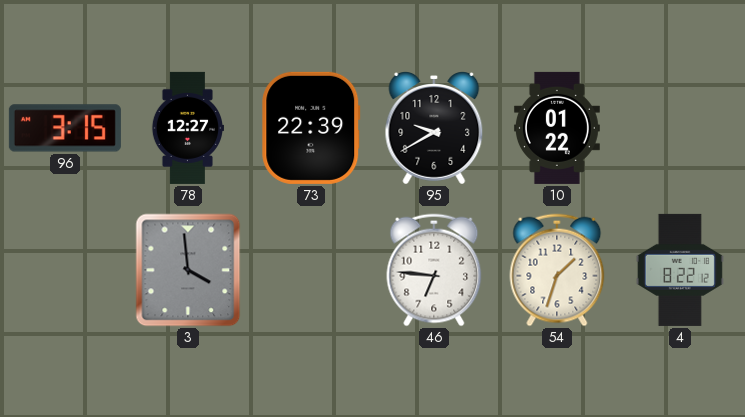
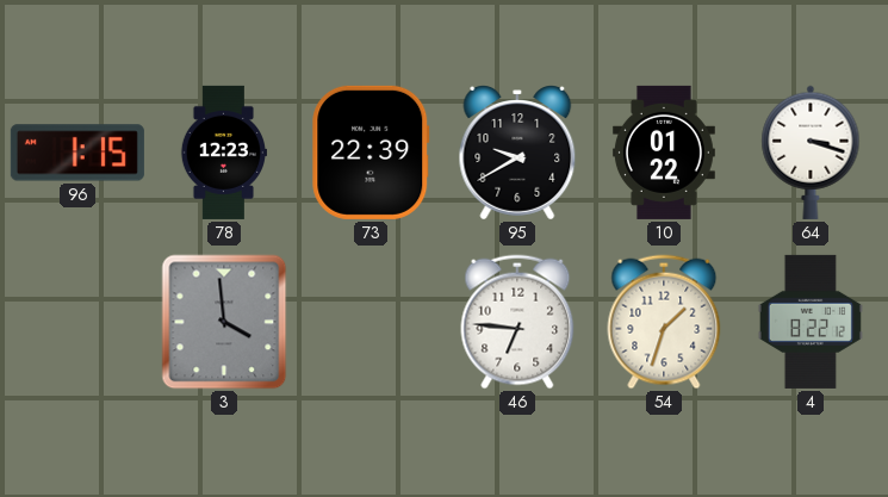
96: 3:15 -> 1:15
78: 12:27 -> 12:23
64: none -> 3:18
